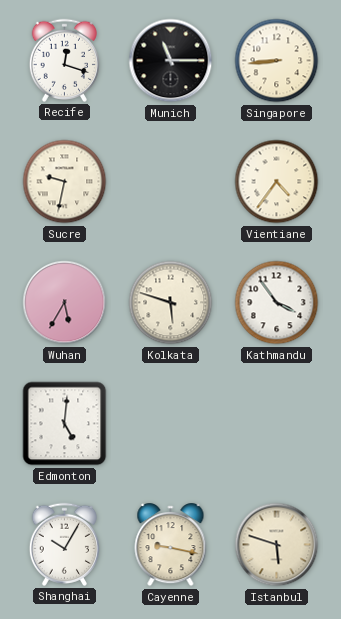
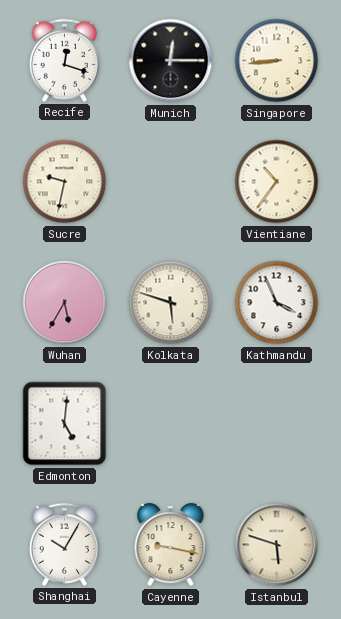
Munich: 11:15 -> 12:15
Vientiane: 4:36 -> 10:36
Kathmandu: 3:54 -> 3:56
